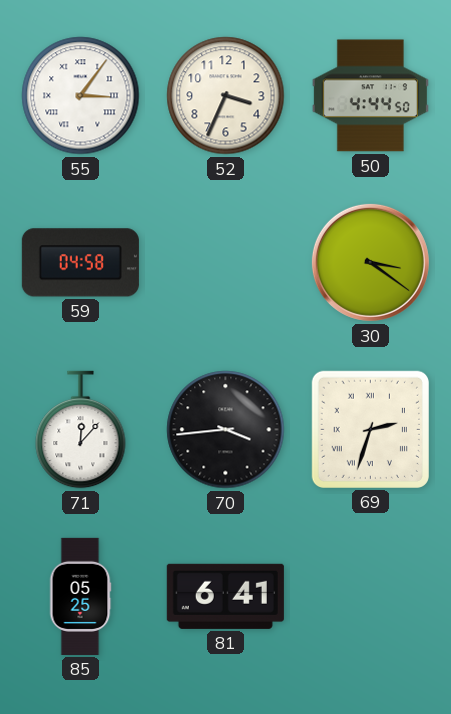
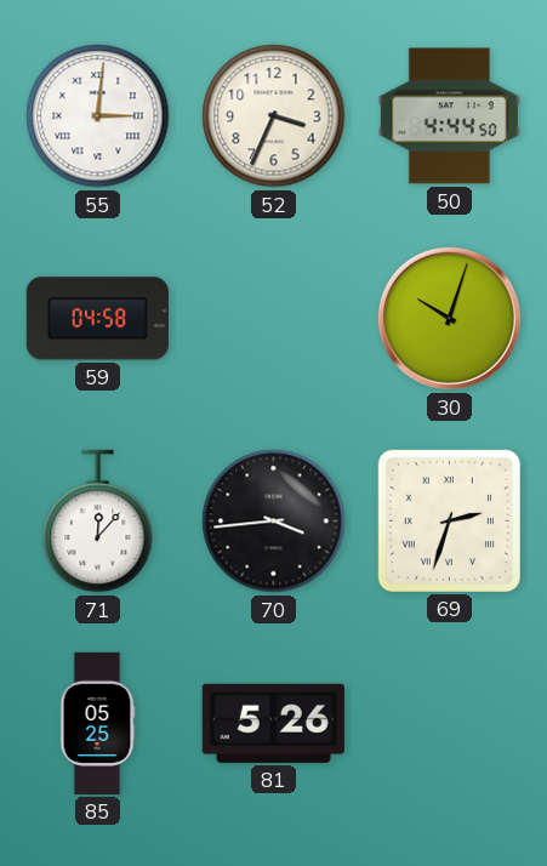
55: 3:06 -> 3:01
30: 3:21 -> 10:03
81: 6:41 -> 5:26
